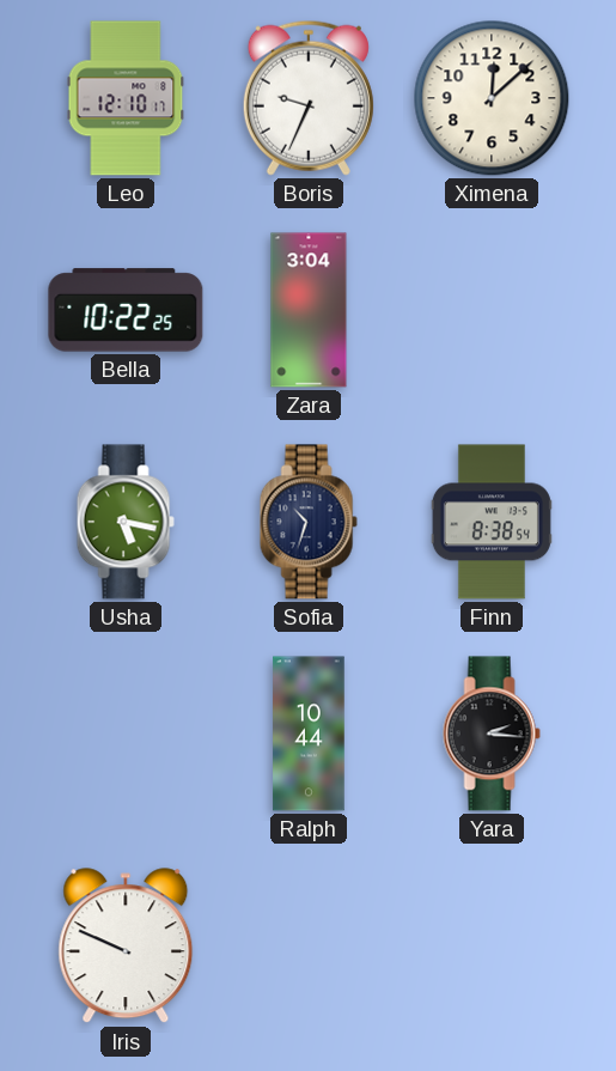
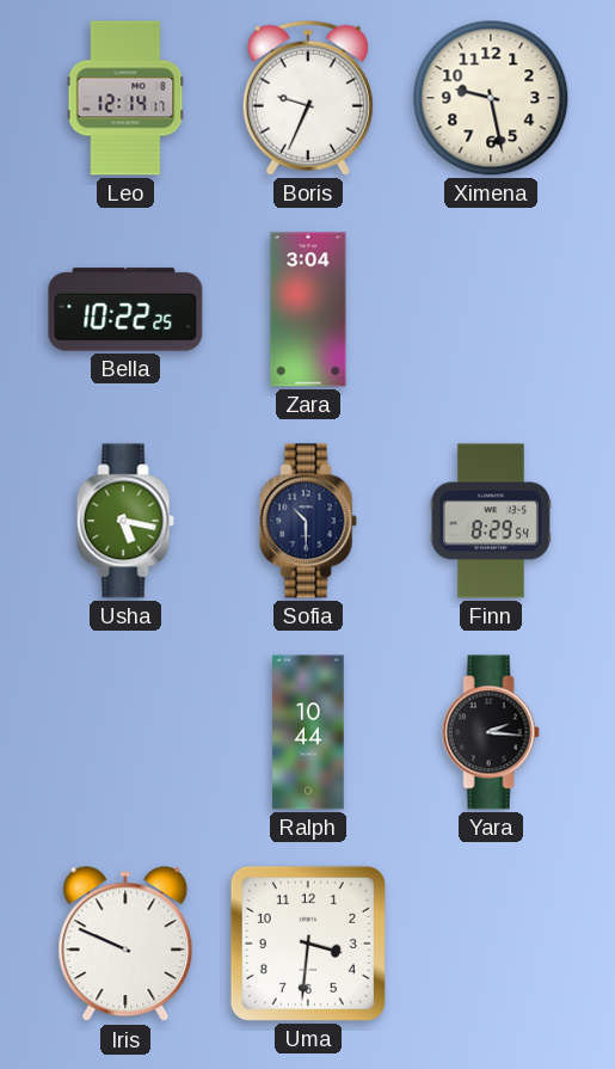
Leo: 12:10 -> 12:14
Ximena: 12:08 -> 9:28
Sofia: 10:33 -> 10:30
Finn: 8:38 -> 8:29
Uma: none -> 3:31
